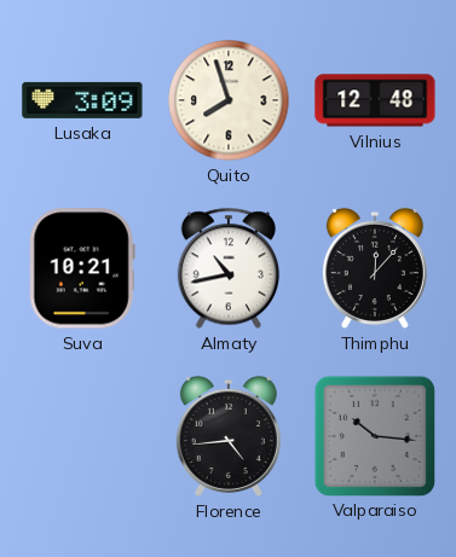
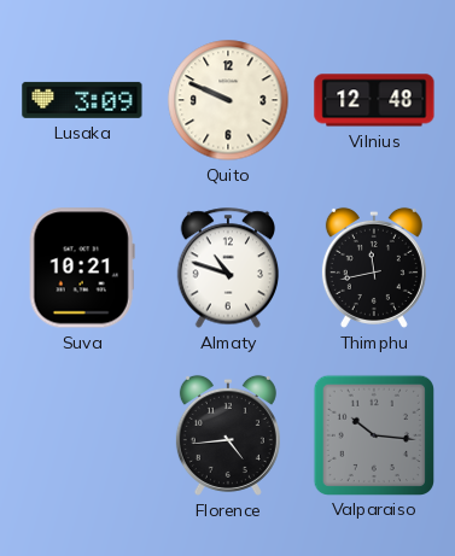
Quito: 7:57 -> 9:49
Almaty: 10:43 -> 10:48
Thimphu: 12:07 -> 11:43
